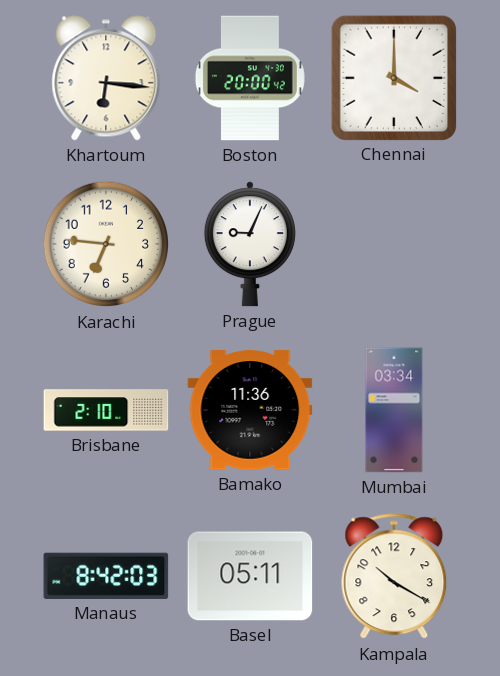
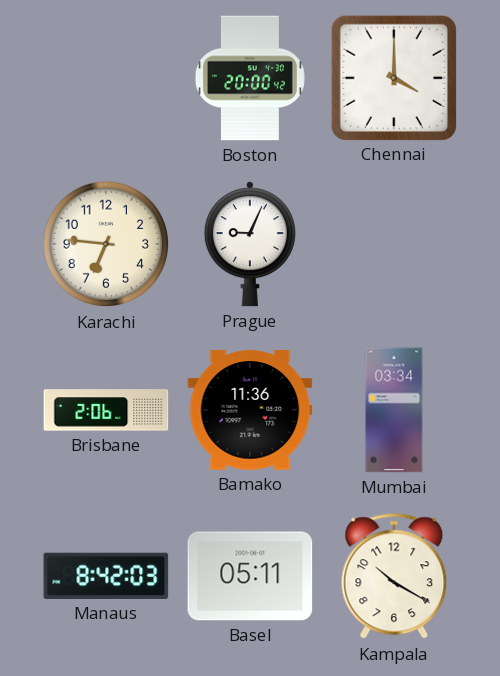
Khartoum: 6:16 -> none
Brisbane: 2:10 -> 2:06
